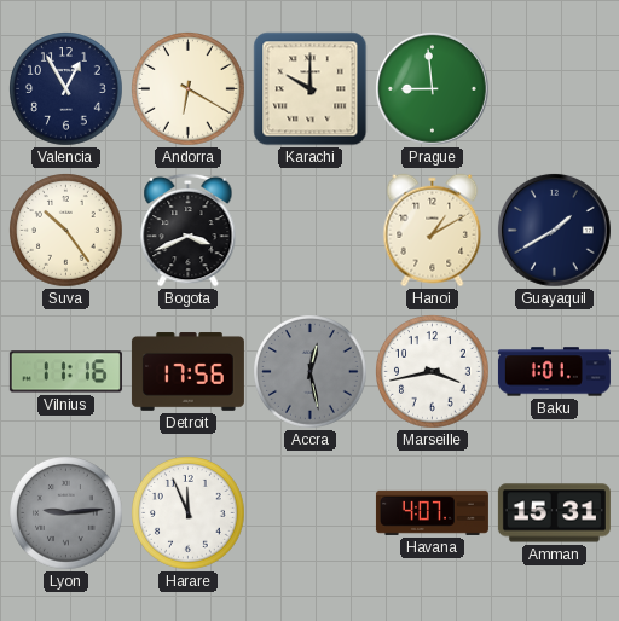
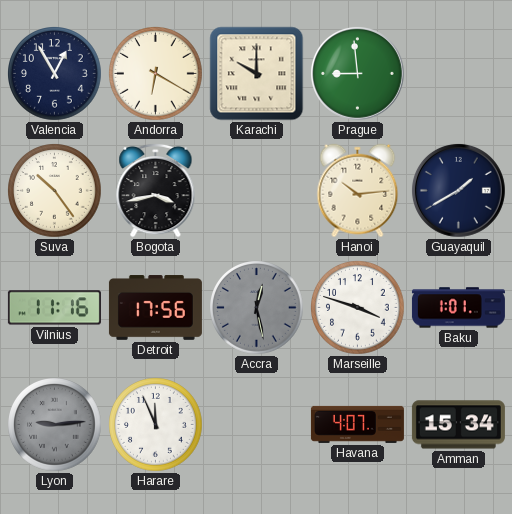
Bogota: 3:41 -> 3:43
Hanoi: 1:10 -> 10:14
Marseille: 3:43 -> 3:48
Amman: 15:31 -> 15:34
